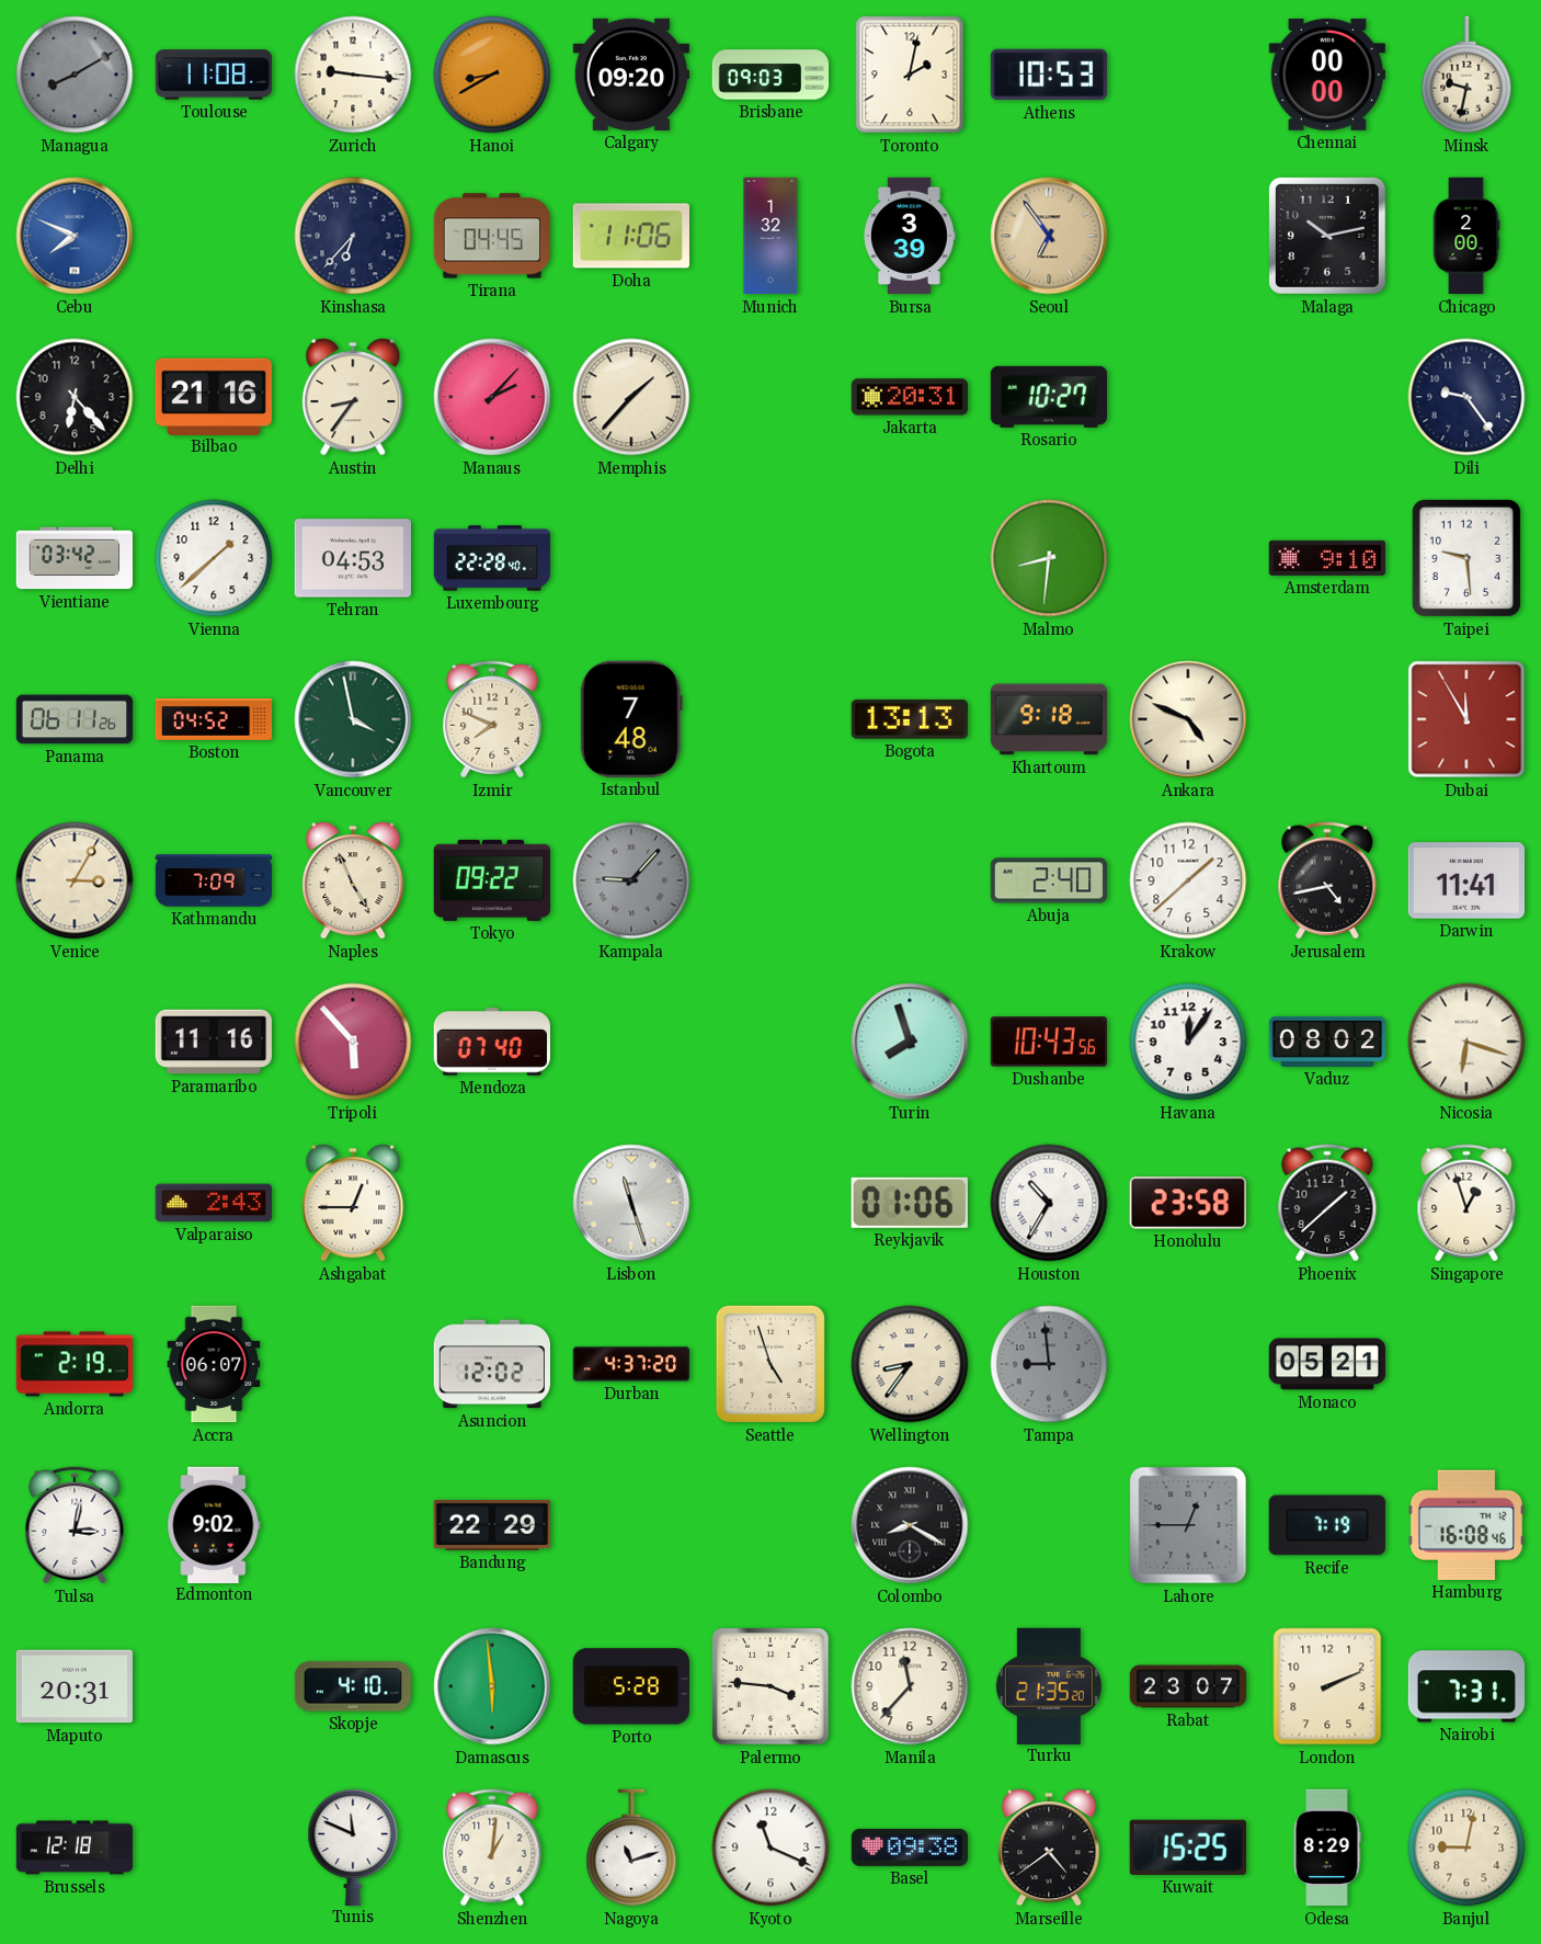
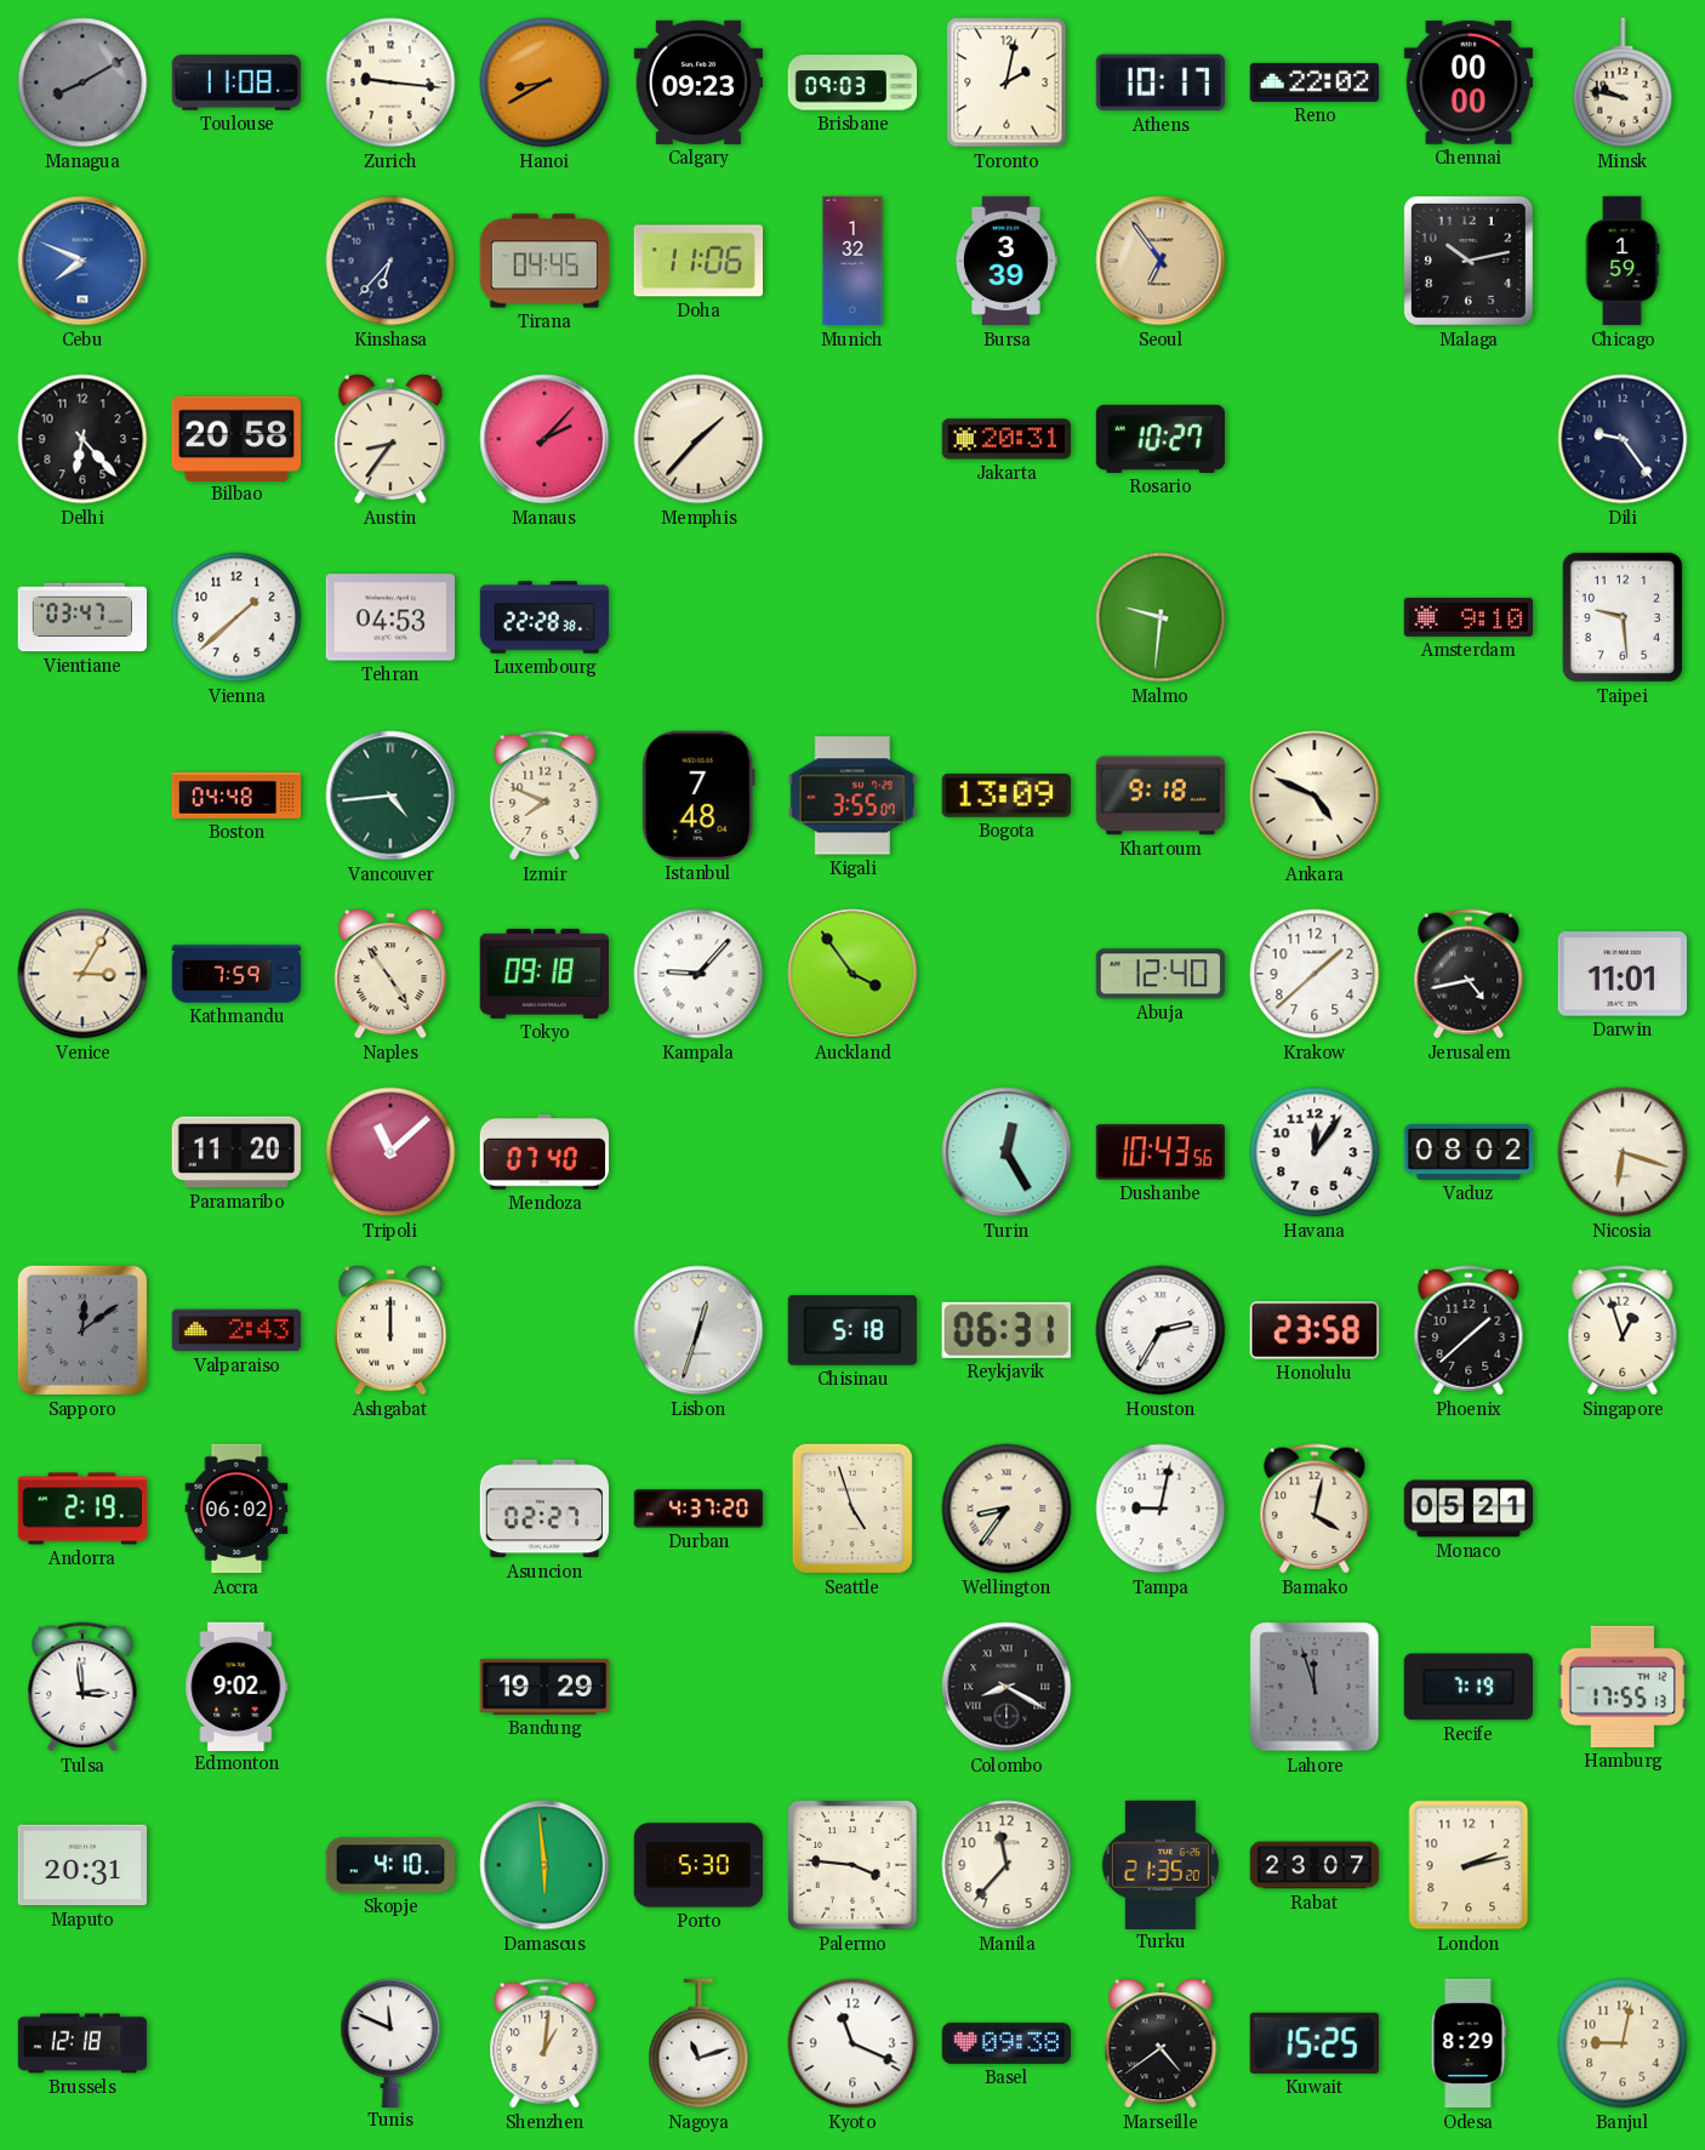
Calgary: 09:20 -> 09:23
Athens: 10:53 -> 10:17
Reno: none -> 22:02
Minsk: 9:32 -> 9:47
Chicago: 2:00 -> 1:59
Bilbao: 21:16 -> 20:58
Vientiane: 03:42 -> 03:47
Luxembourg: 22:28:40 -> 22:28:38
Malmo: 8:31 -> 9:31
Panama: 06:11 -> none
Boston: 04:52 -> 04:48
Vancouver: 3:58 -> 4:44
Kigali: none -> 3:55
Bogota: 13:13 -> 13:09
Dubai: 11:55 -> none
Kathmandu: 7:09 -> 7:59
Naples: 4:56 -> 4:54
Tokyo: 09:22 -> 09:18
Kampala dial: grey -> white
Auckland: none -> 3:54
Abuja: 2:40 -> 12:40
Darwin: 11:41 -> 11:01
Paramaribo: 11:16 -> 11:20
Tripoli: 5:53 -> 11:08
Turin: 7:57 -> 12:25
Sapporo: none -> 12:09
Ashgabat: 12:45 -> 12:00
Lisbon: 11:27 -> 12:33
Chisinau: none -> 5:18
Reykjavik: 01:06 -> 06:31
Houston: 10:35 -> 2:35
Accra: 06:07 -> 06:02
Asuncion: 12:02 -> 02:27
Tampa: 8:59 -> 9:02
Tampa dial: grey -> white
Bamako: none -> 4:02
Tulsa: 3:02 -> 2:59
Bandung: 22:29 -> 19:29
Lahore: 12:45 -> 11:57
Hamburg: 16:08 -> 17:55
Porto: 5:28 -> 5:30
London: 2:11 -> 2:13
Nairobi: 7:31 -> none
